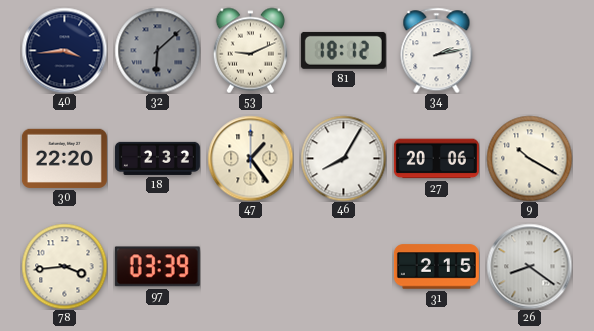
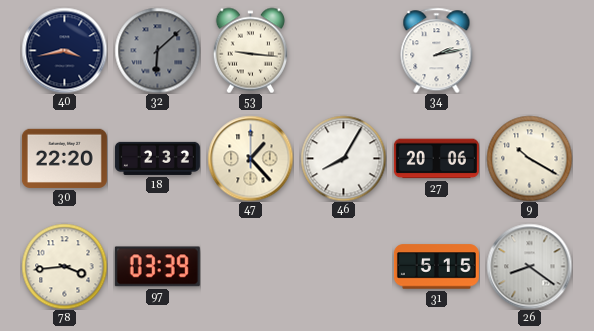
40: 3:44 -> 3:43
53: 9:11 -> 9:16
81: 18:12 -> none
47: 1:24 -> 1:23
31: 2:15 -> 5:15
